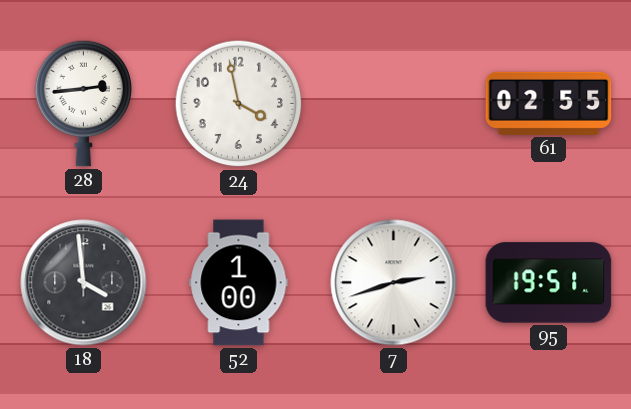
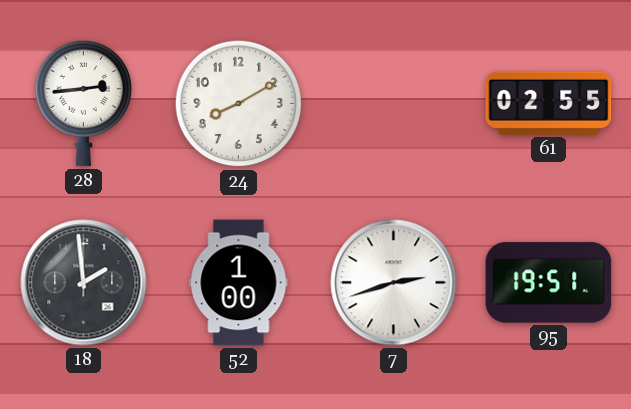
24: 3:58 -> 8:10
18: 3:59 -> 1:59
